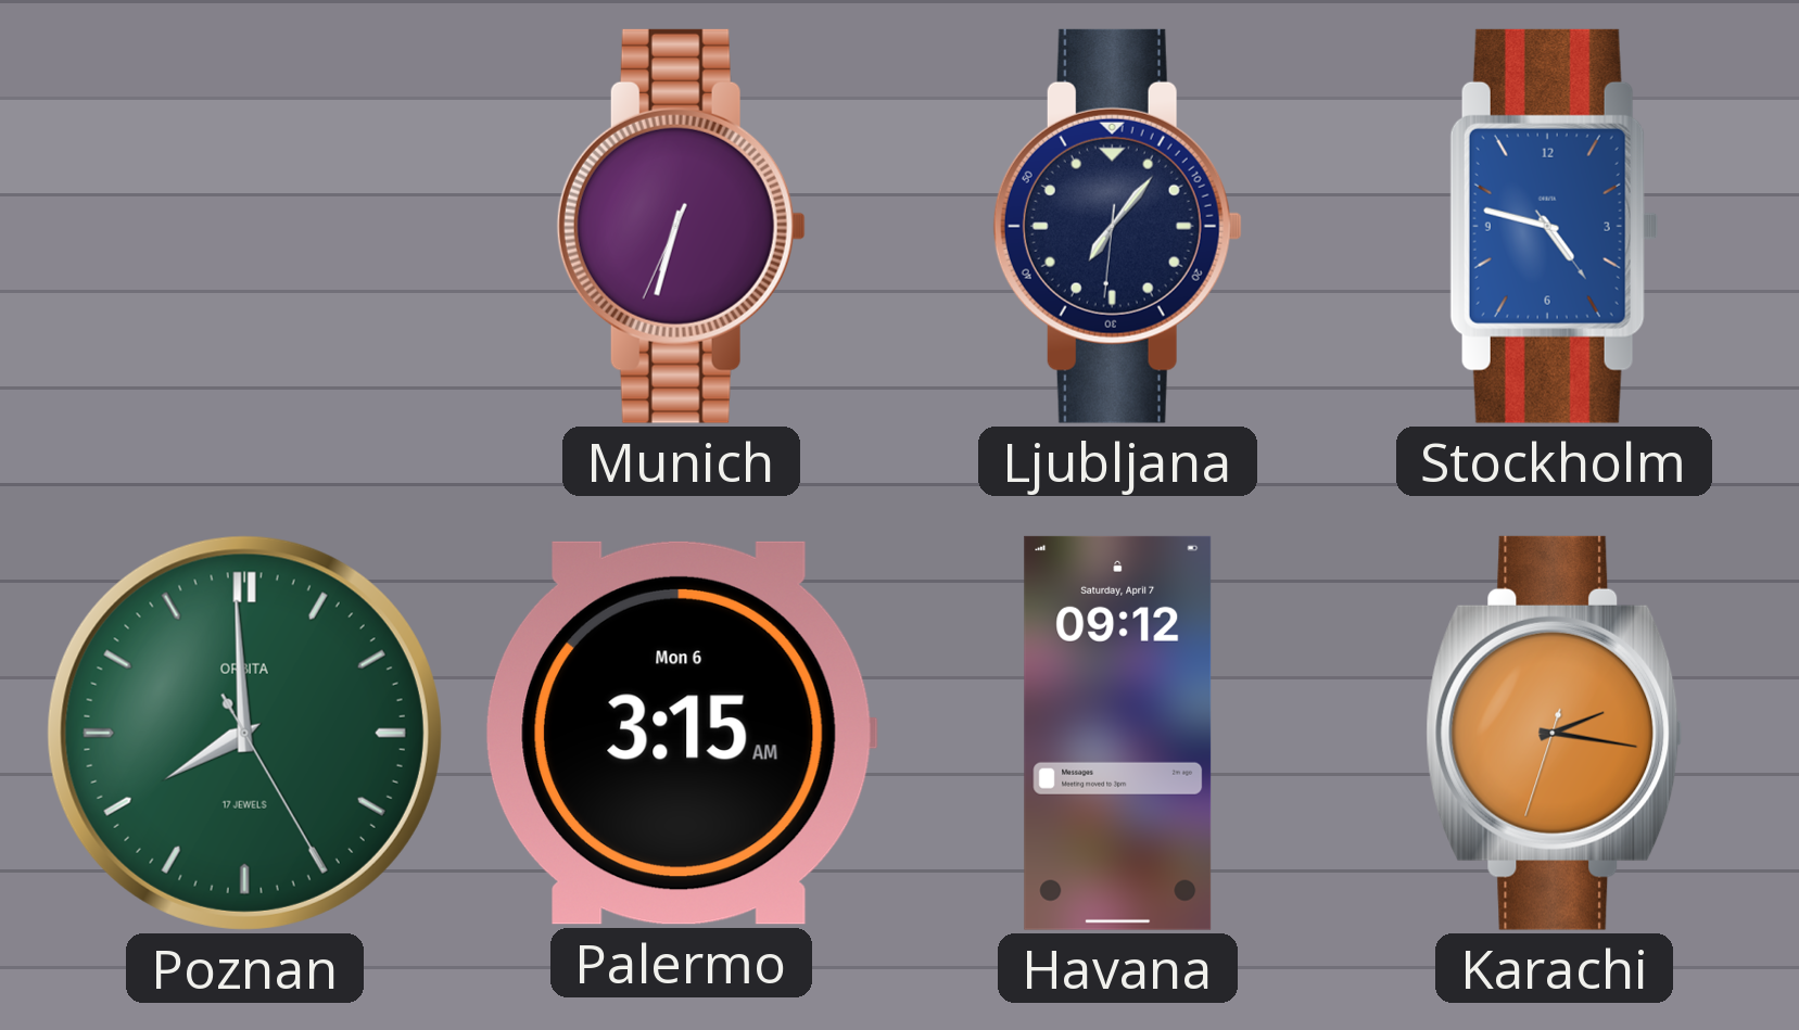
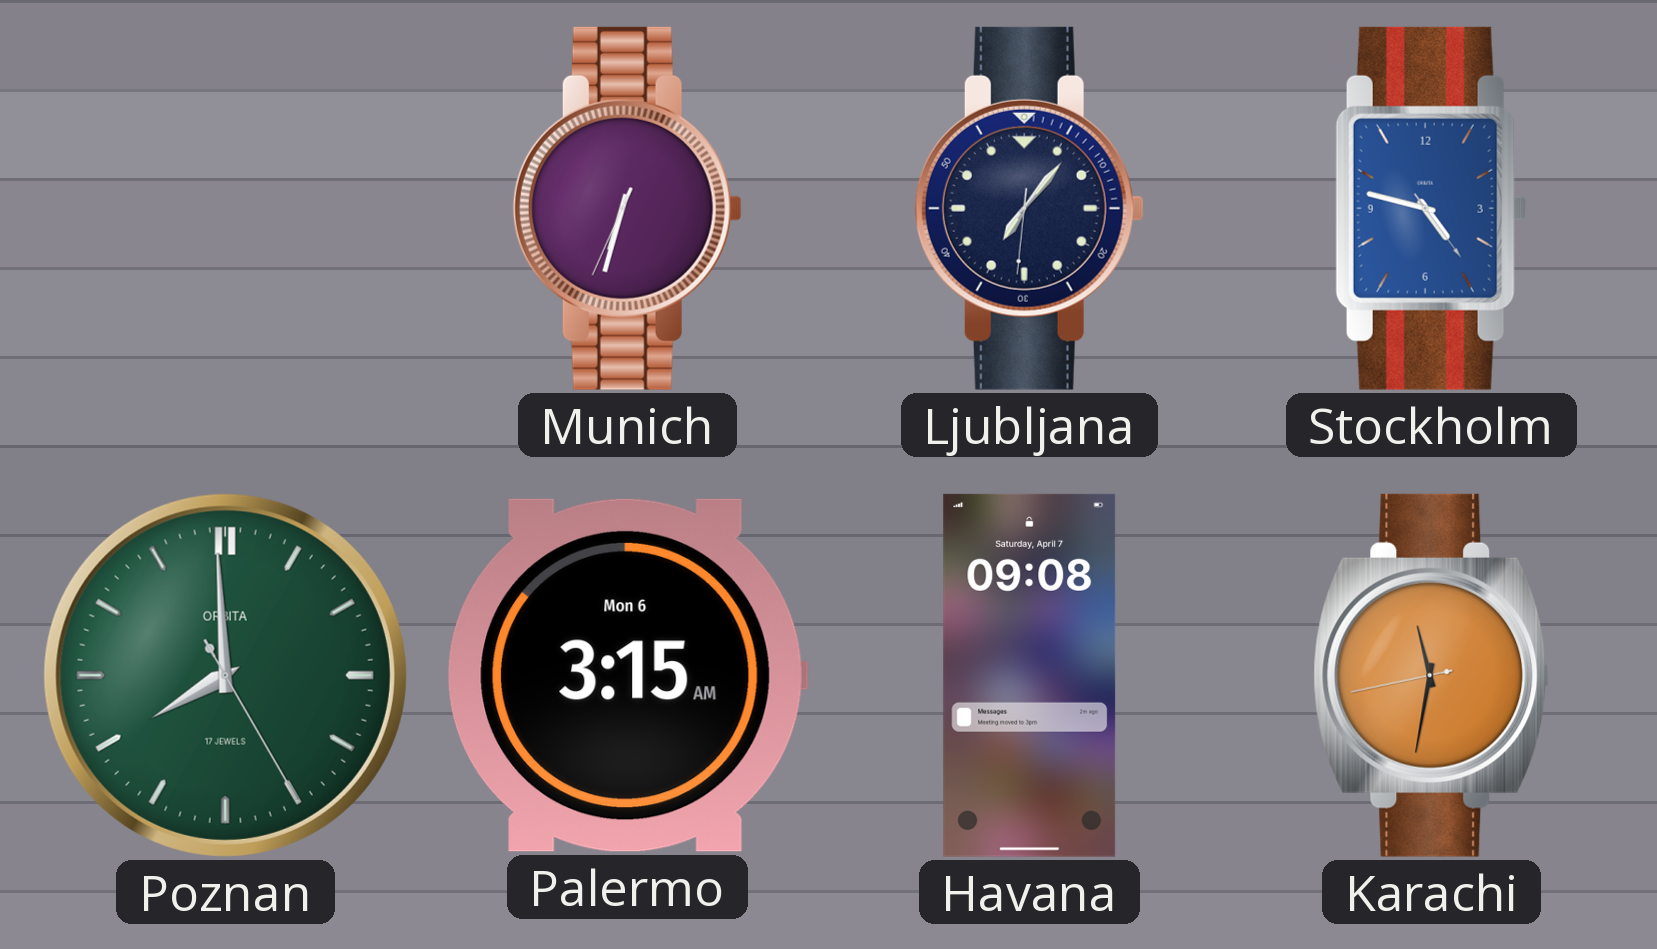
Havana: 09:12 -> 09:08
Karachi: 2:16 -> 11:31
